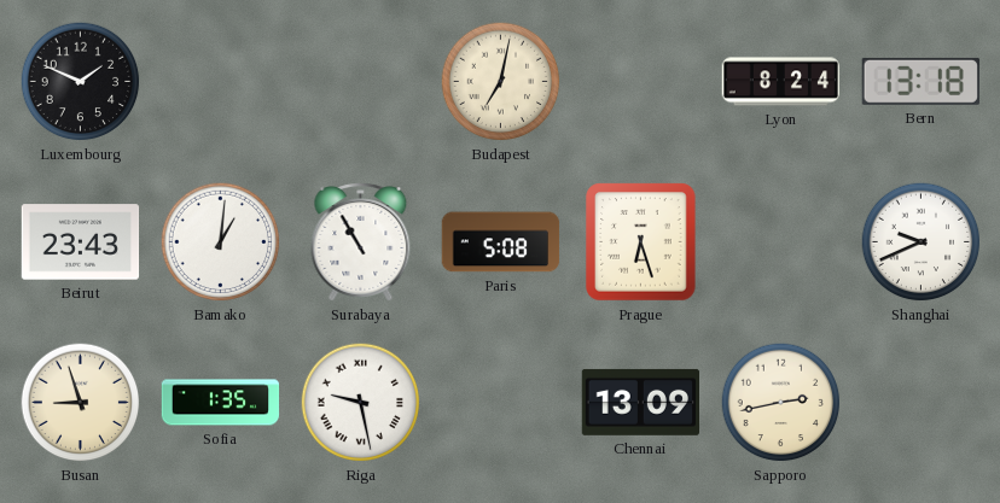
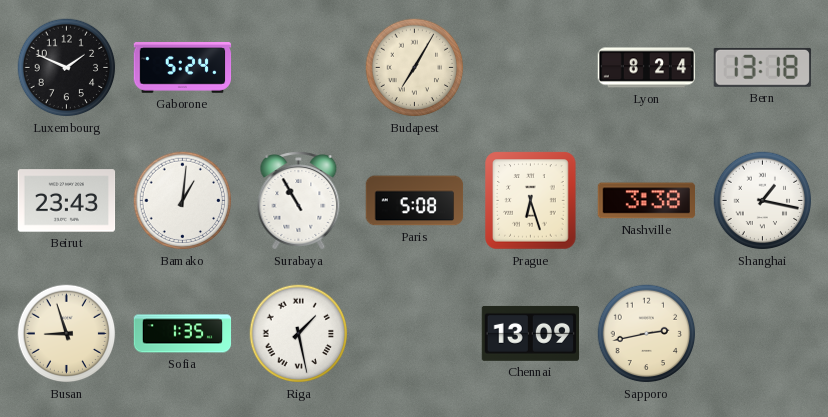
Gaborone: none -> 5:24
Budapest: 7:02 -> 7:05
Nashville: none -> 3:38
Shanghai: 9:41 -> 1:17
Riga: 9:28 -> 1:28
